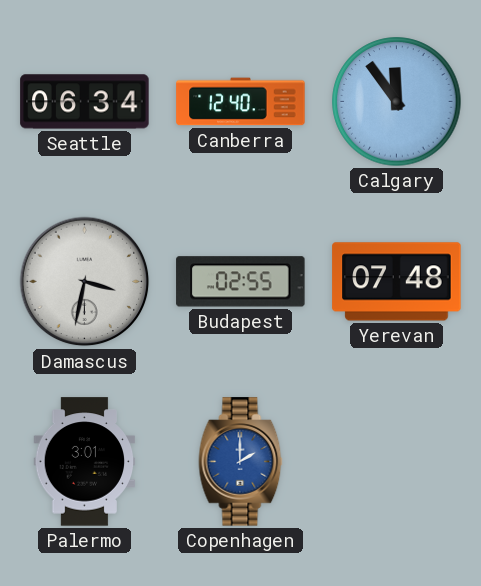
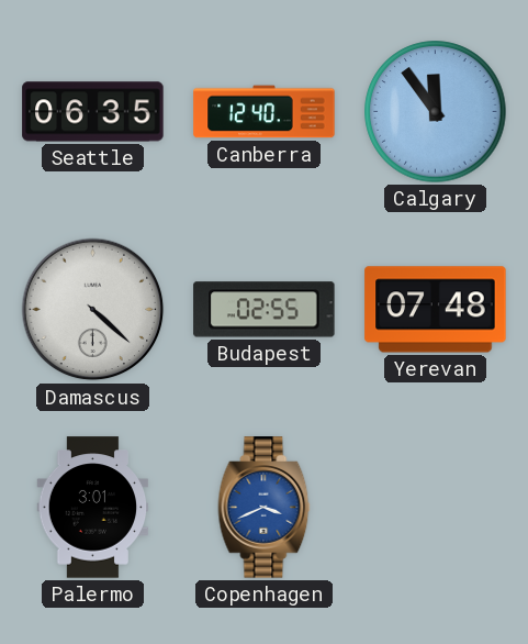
Seattle: 06:34 -> 06:35
Damascus: 3:32 -> 4:22
Copenhagen: 2:00 -> 3:41
